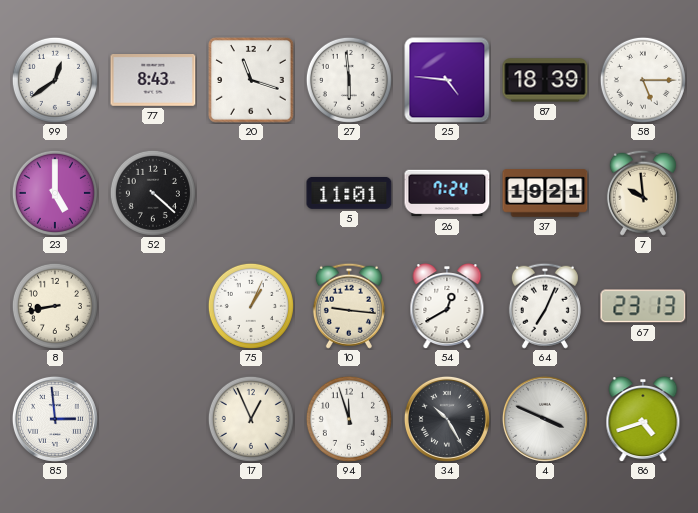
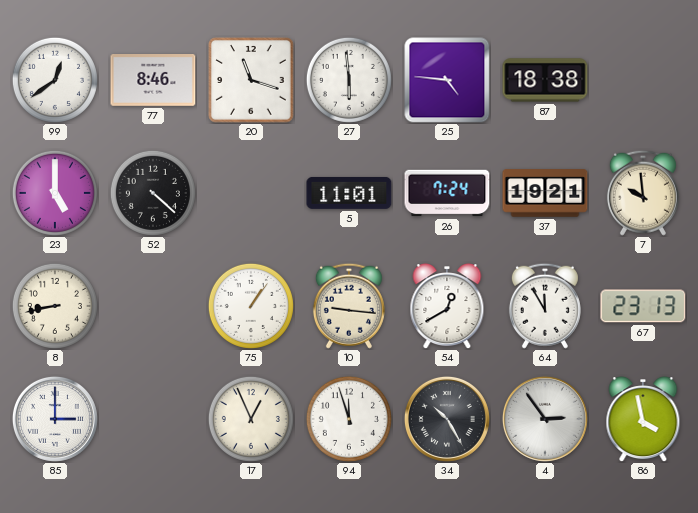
77: 8:43 -> 8:46
87: 18:39 -> 18:38
58: 5:15 -> none
75: 1:04 -> 1:06
64: 7:04 -> 11:55
85: 2:59 -> 3:00
4: 3:49 -> 2:54
86: 4:42 -> 3:58
